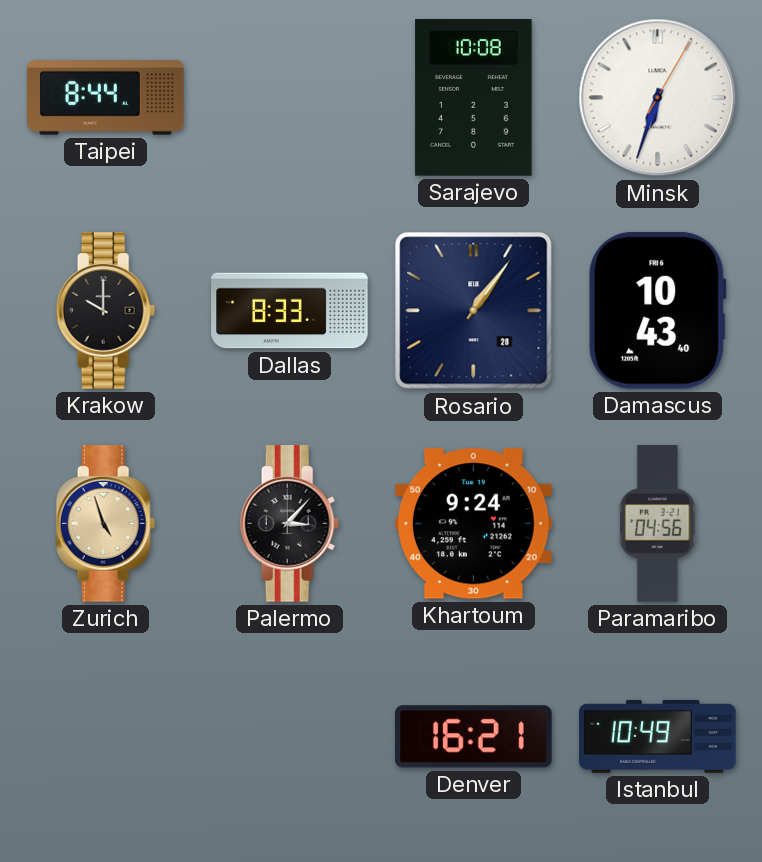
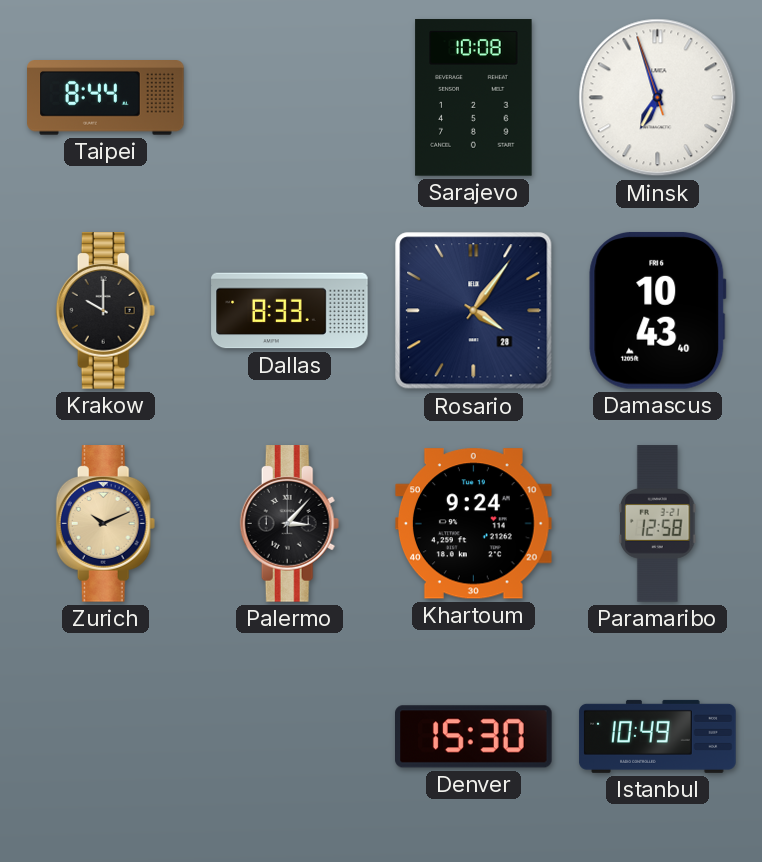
Minsk: 6:33 -> 6:56
Rosario: 1:06 -> 4:06
Zurich: 4:57 -> 10:11
Paramaribo: 04:56 -> 12:58
Denver: 16:21 -> 15:30
